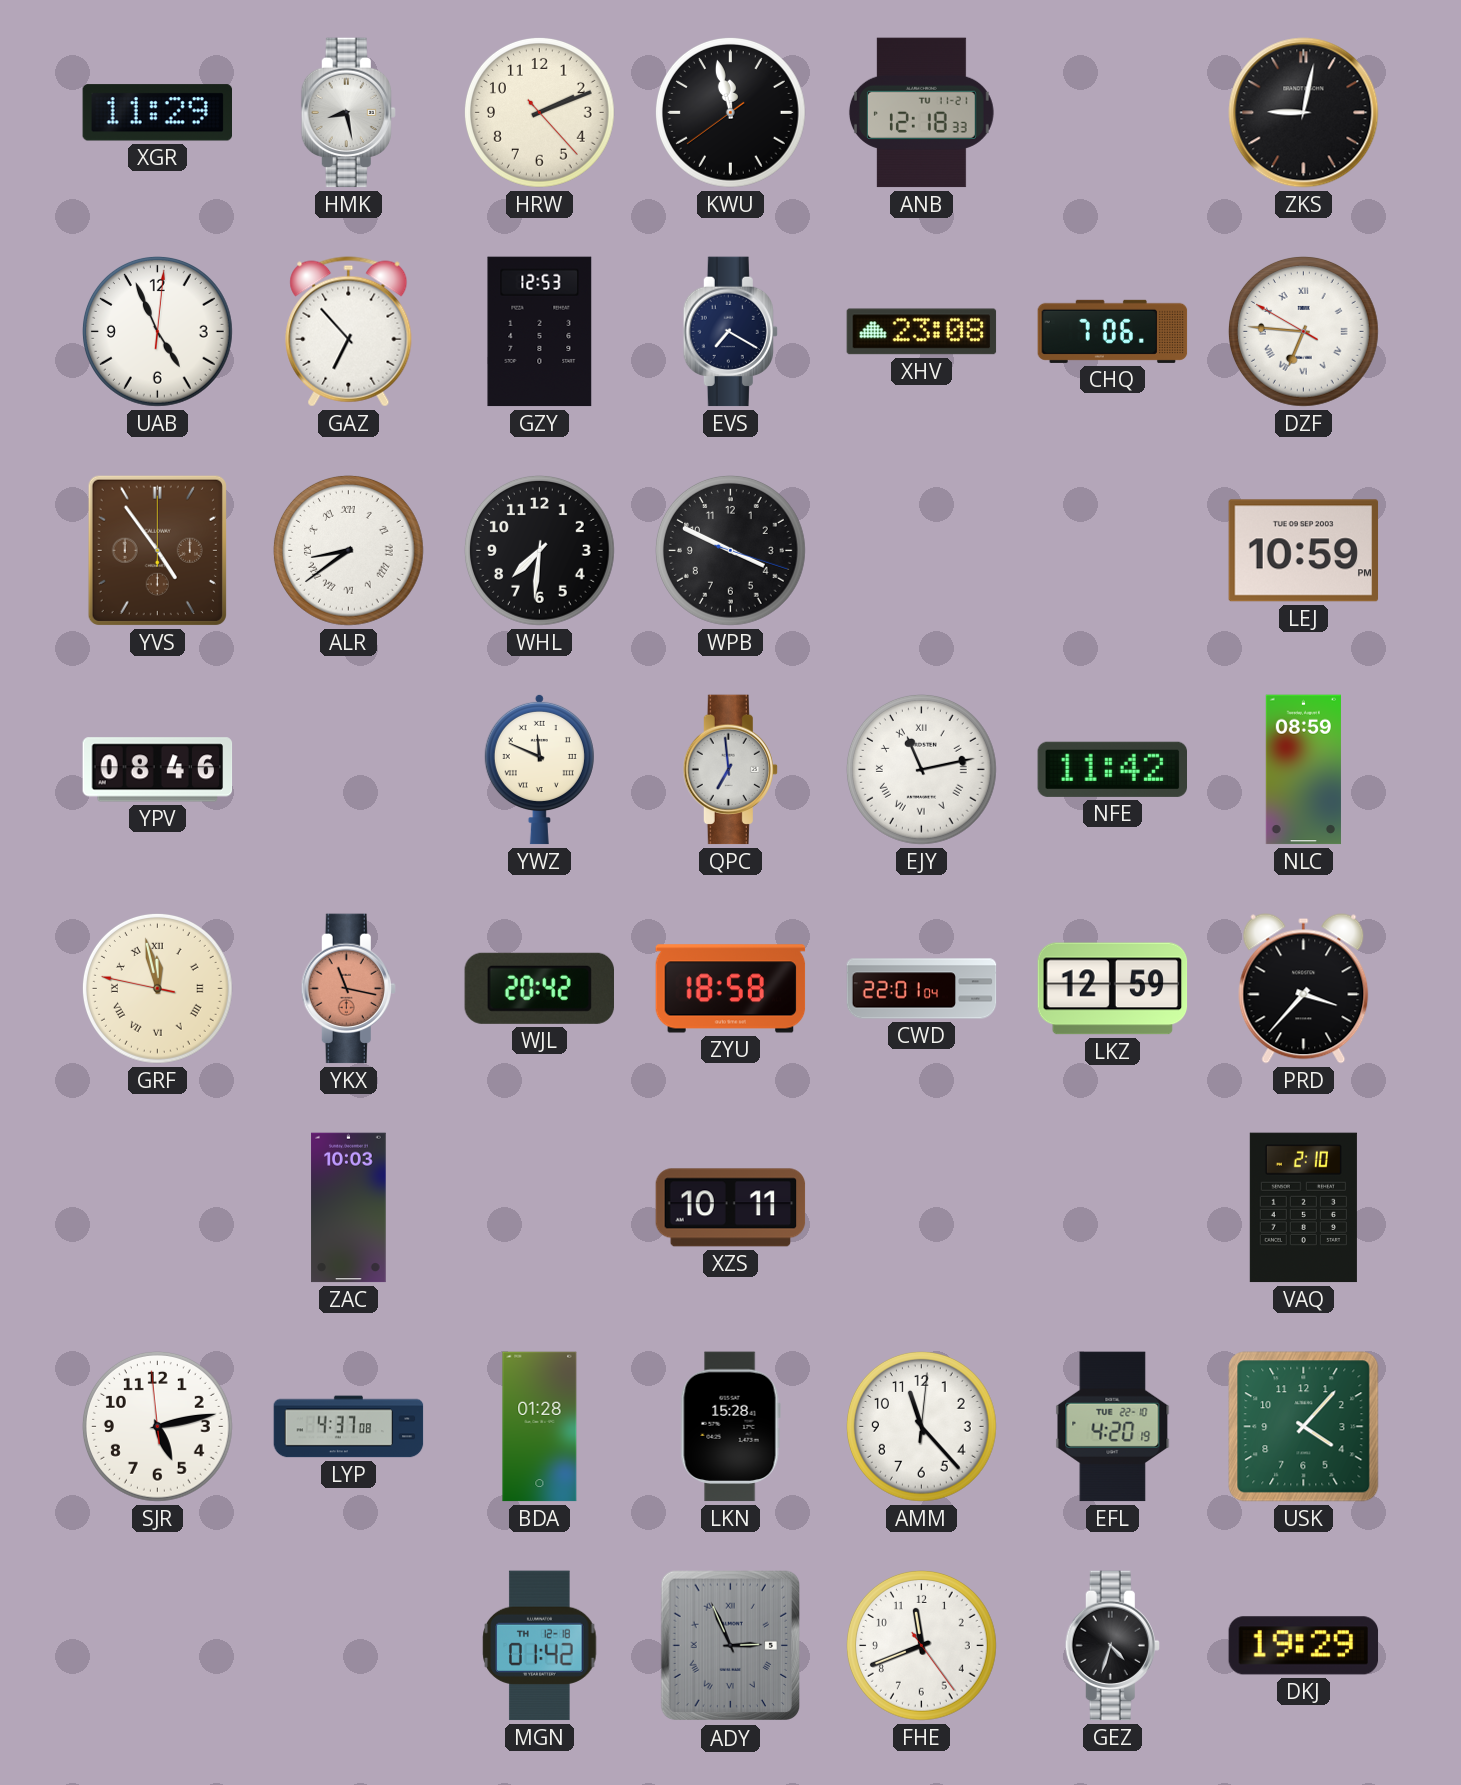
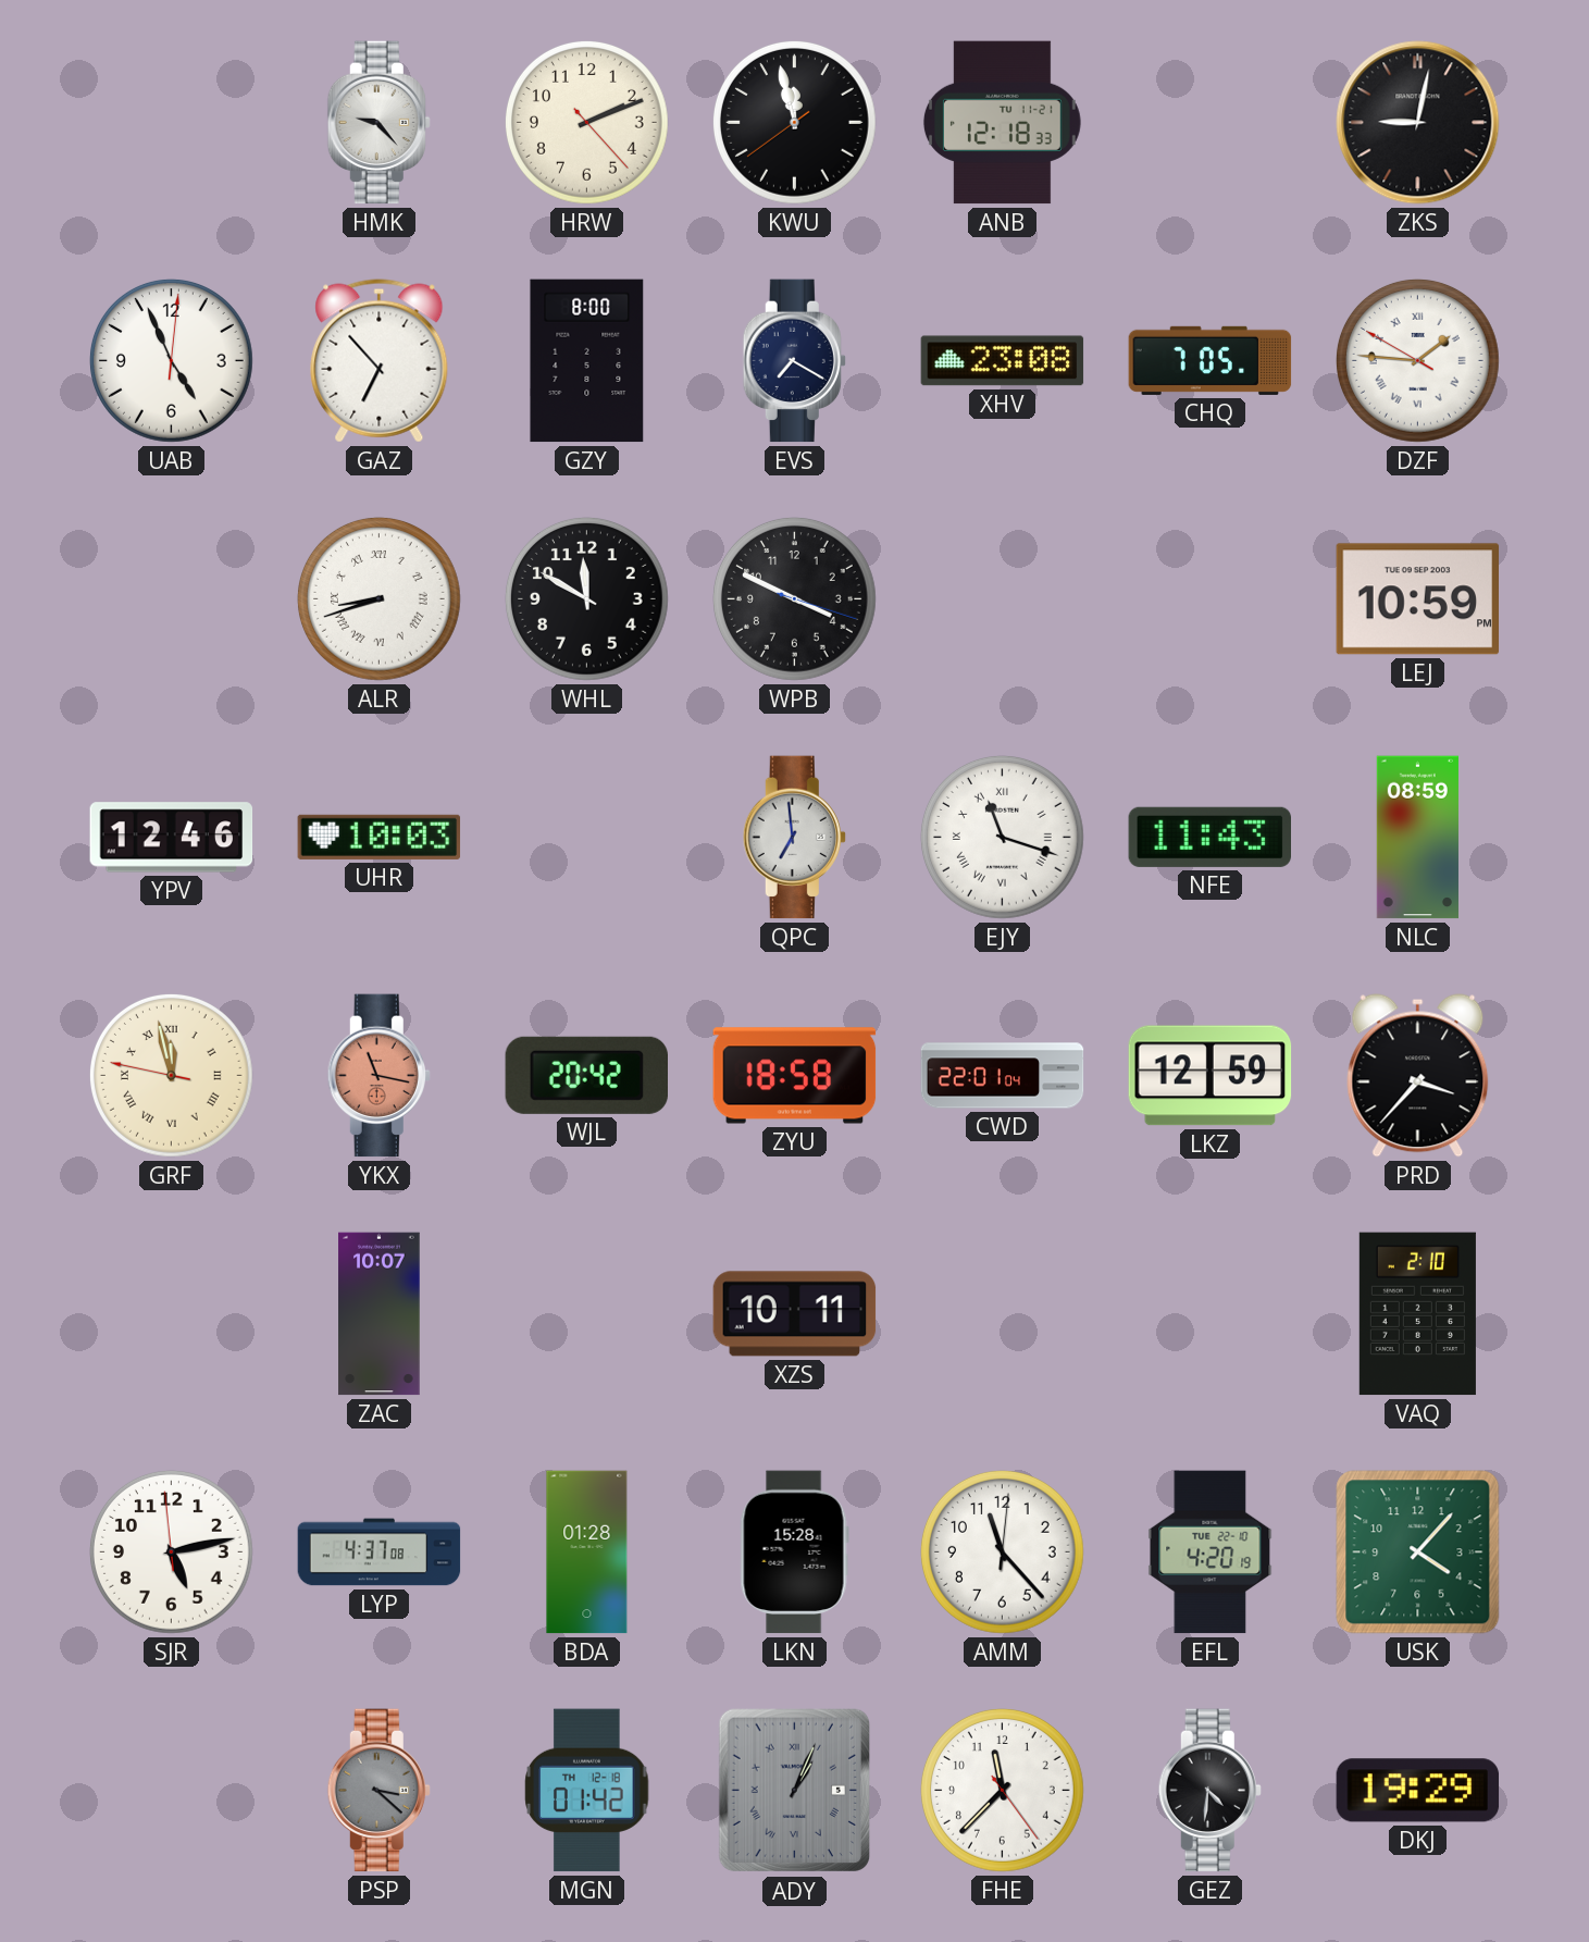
XGR: 11:29 -> none
HMK: 8:28 -> 9:23
GZY: 12:53 -> 8:00
CHQ: 7:06 -> 7:05
DZF: 6:45 -> 1:45
YVS: 4:54 -> none
ALR: 8:39 -> 8:42
WHL: 7:31 -> 11:50
YPV: 08:46 -> 12:46
UHR: none -> 10:03
YWZ: 11:49 -> none
EJY: 11:13 -> 11:18
NFE: 11:42 -> 11:43
ZAC: 10:03 -> 10:07
PSP: none -> 3:22
ADY: 2:56 -> 1:04
FHE: 11:41 -> 11:37
GEZ: 4:33 -> 4:31
